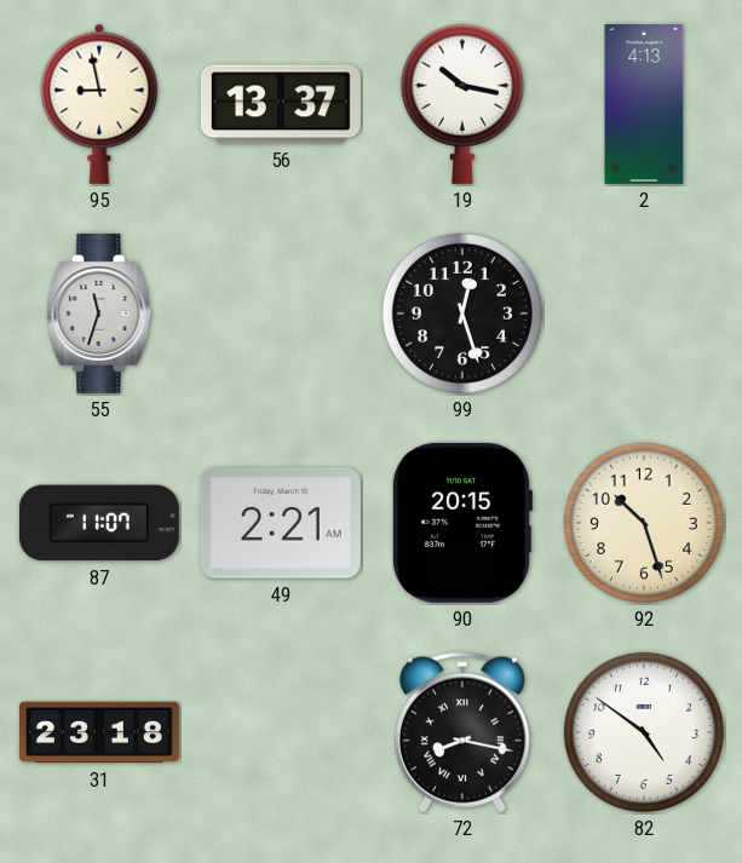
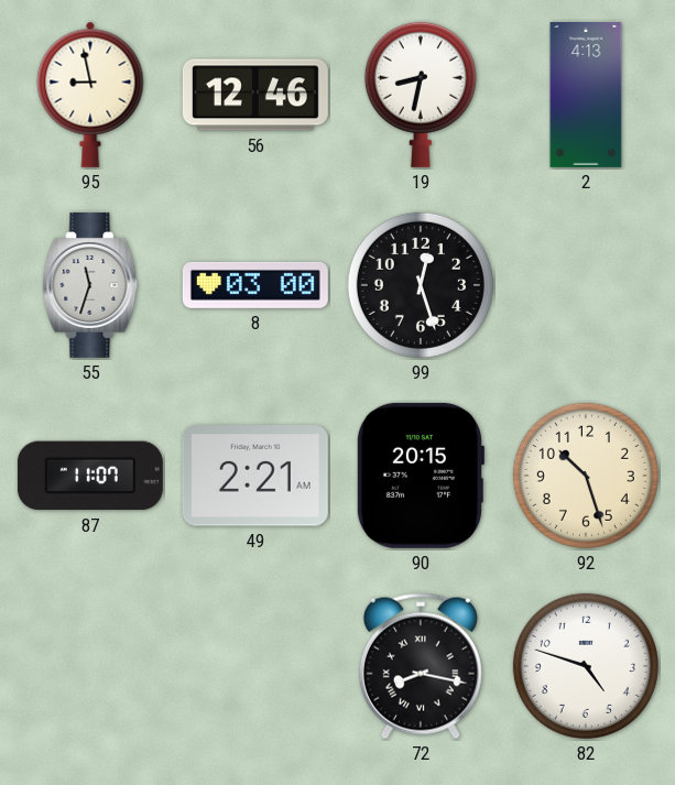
56: 13:37 -> 12:46
19: 10:17 -> 8:32
8: none -> 03:00
31: 23:18 -> none
82: 4:51 -> 4:48
